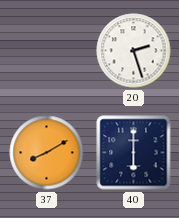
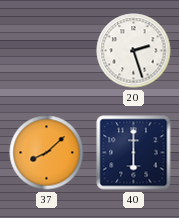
37: 8:10 -> 8:08
